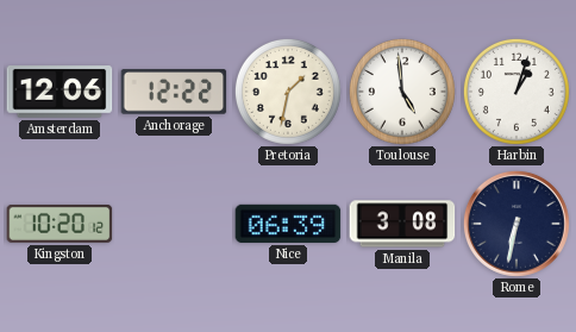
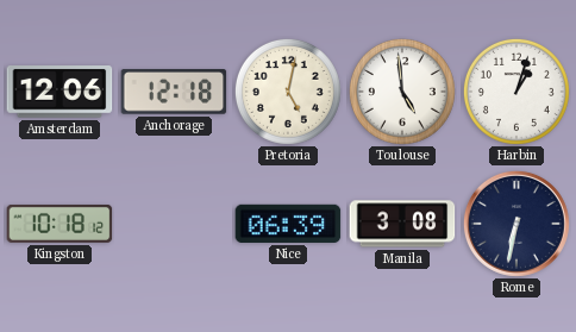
Anchorage: 12:22 -> 12:18
Pretoria: 1:32 -> 5:02
Kingston: 10:20 -> 10:18
